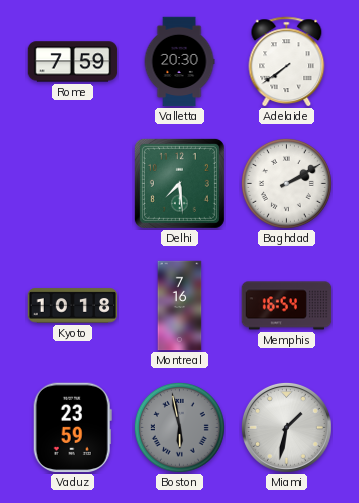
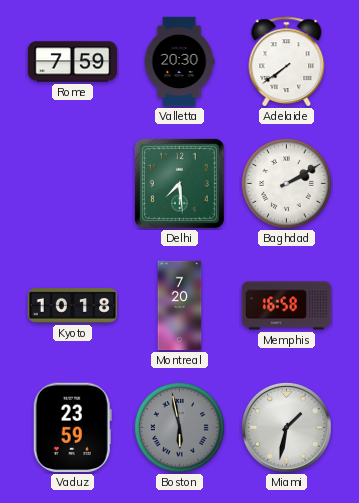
Montreal: 7:16 -> 7:20
Memphis: 16:54 -> 16:58
